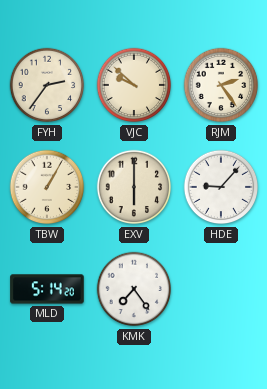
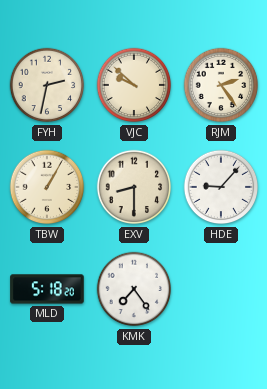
FYH: 2:36 -> 2:32
EXV: 6:00 -> 8:30
MLD: 5:14 -> 5:18
